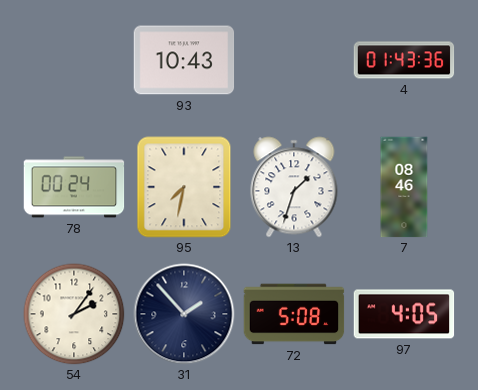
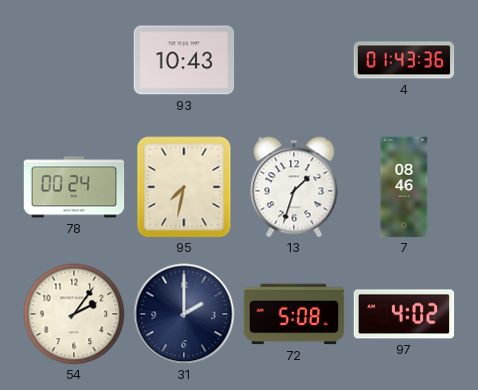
31: 1:53 -> 2:00
97: 4:05 -> 4:02
